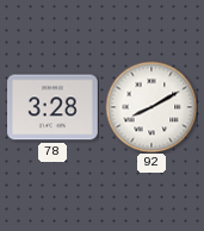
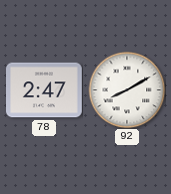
78: 3:28 -> 2:47
